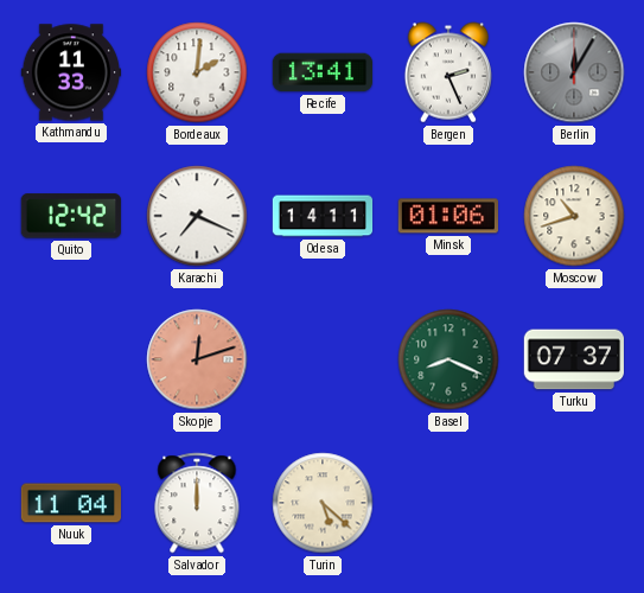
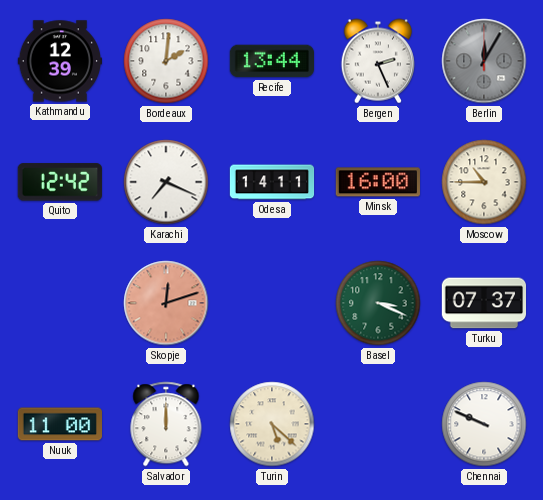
Kathmandu: 11:33 -> 12:39
Recife: 13:41 -> 13:44
Minsk: 01:06 -> 16:00
Moscow: 10:42 -> 10:45
Basel: 8:19 -> 3:19
Nuuk: 11:04 -> 11:00
Chennai: none -> 9:49
